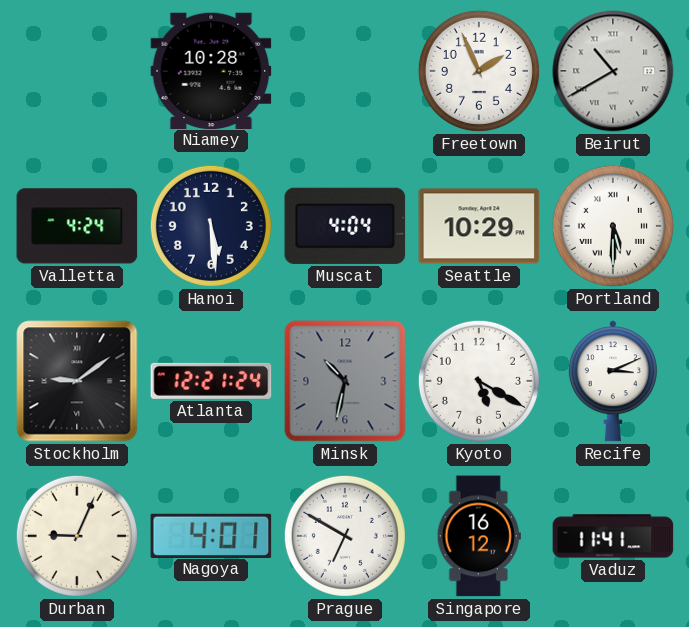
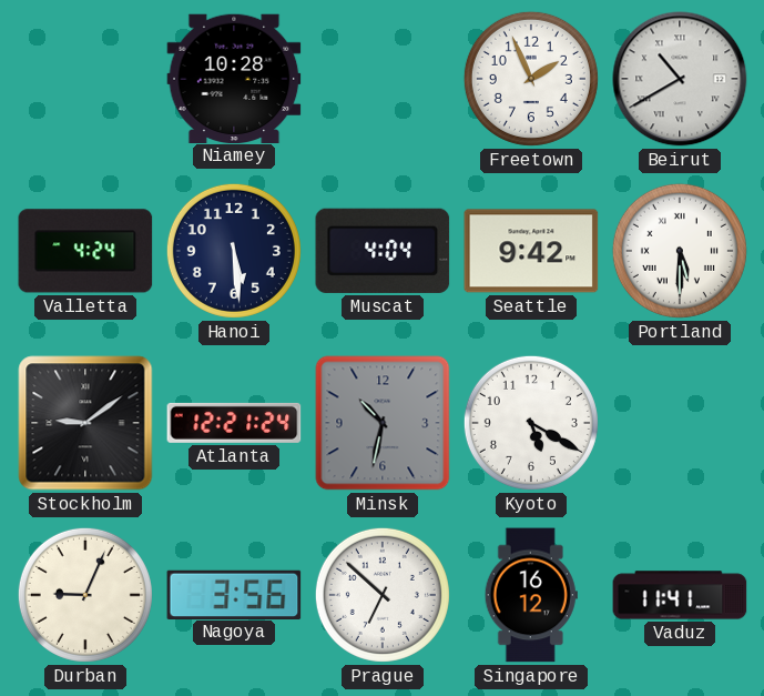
Seattle: 10:29 -> 9:42
Recife: 3:11 -> none
Nagoya: 4:01 -> 3:56
Prague: 6:50 -> 6:52
